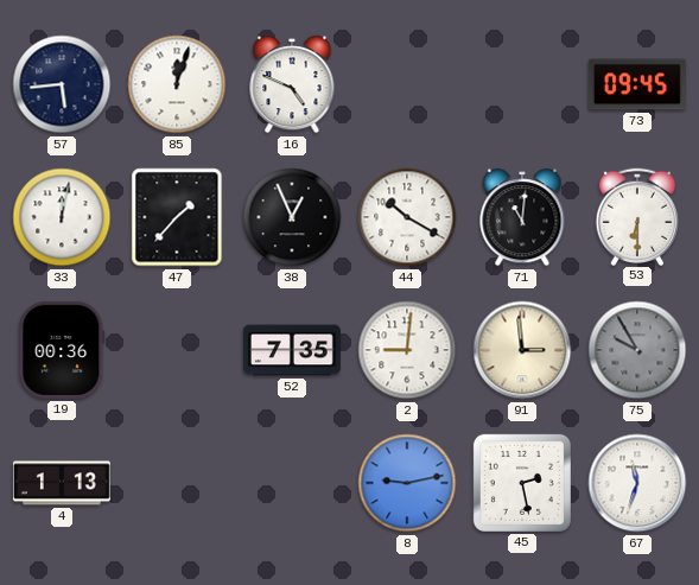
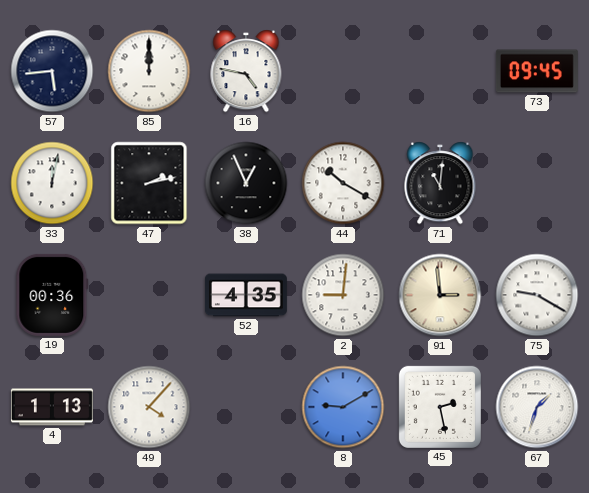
85: 12:03 -> 12:00
16: 4:49 -> 4:47
47: 1:37 -> 2:13
53: 6:30 -> none
52: 7:35 -> 4:35
75: 9:55 -> 9:20
75 dial: grey -> white
49: none -> 4:07
8: 9:13 -> 9:10
67: 11:33 -> 1:33
